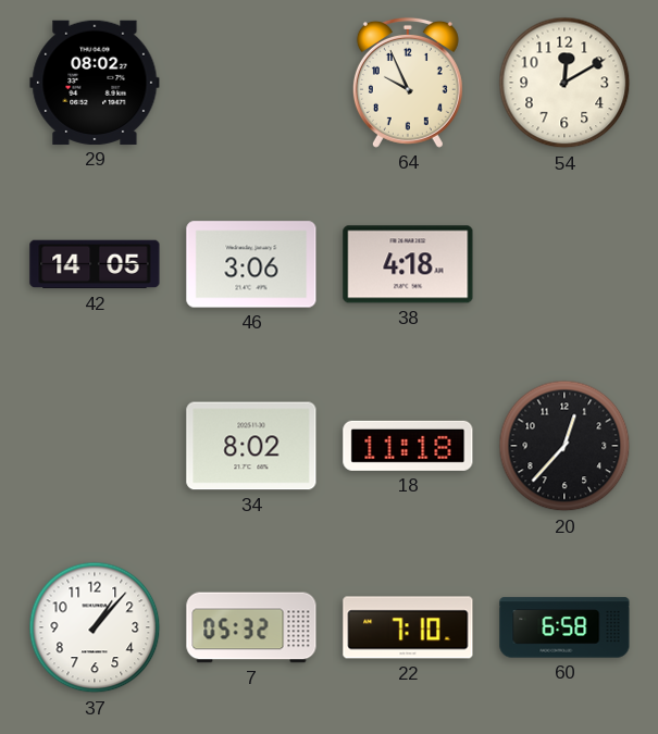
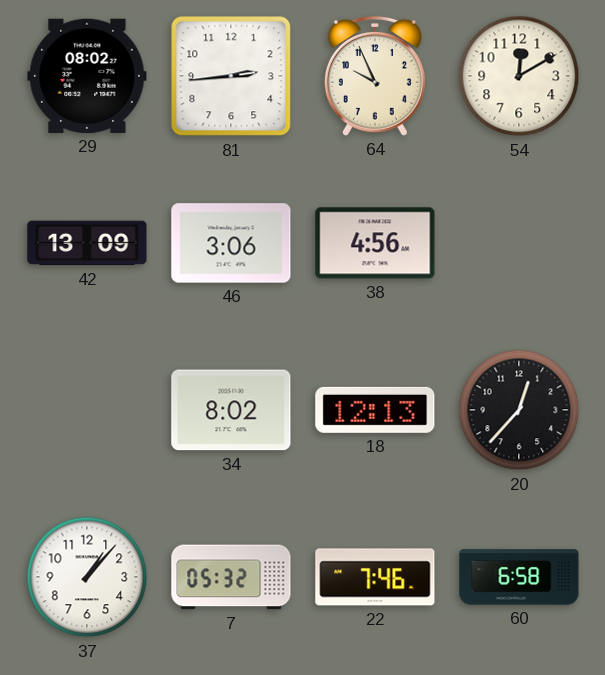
81: none -> 2:44
42: 14:05 -> 13:09
38: 4:18 -> 4:56
18: 11:18 -> 12:13
22: 7:10 -> 7:46
